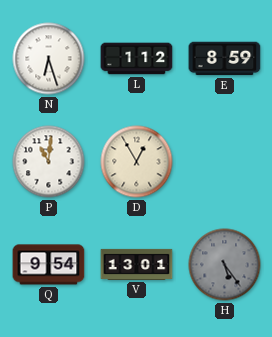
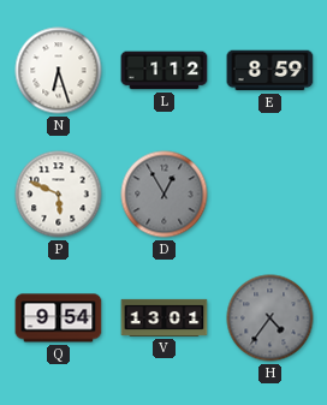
P: 11:01 -> 5:49
D dial: cream -> grey
H: 5:24 -> 4:36
